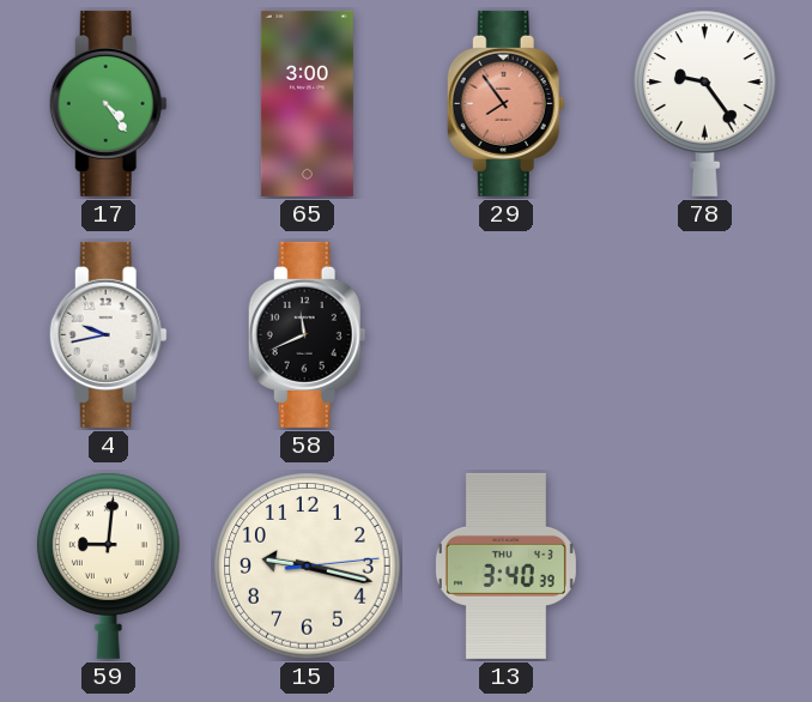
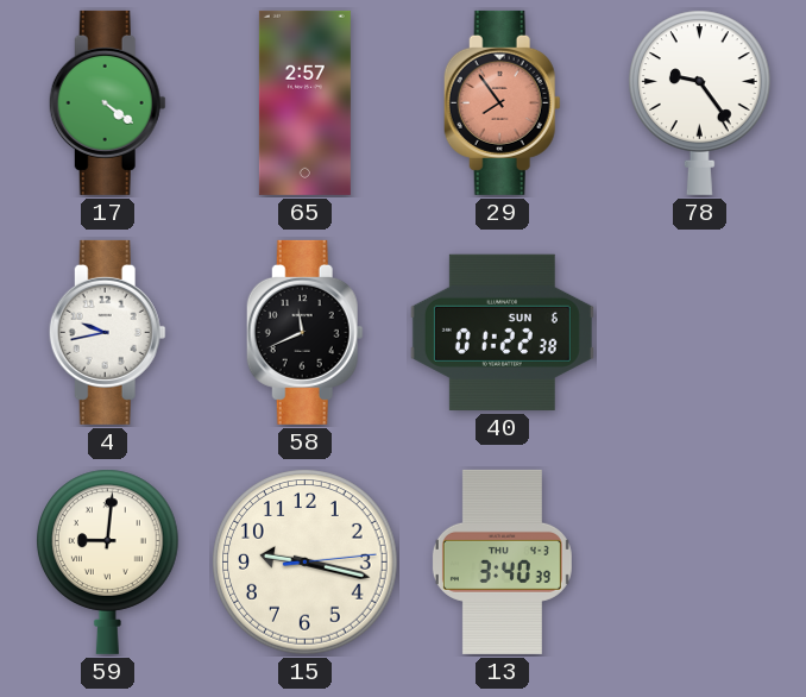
17: 4:24 -> 4:21
65: 3:00 -> 2:57
40: none -> 01:22
